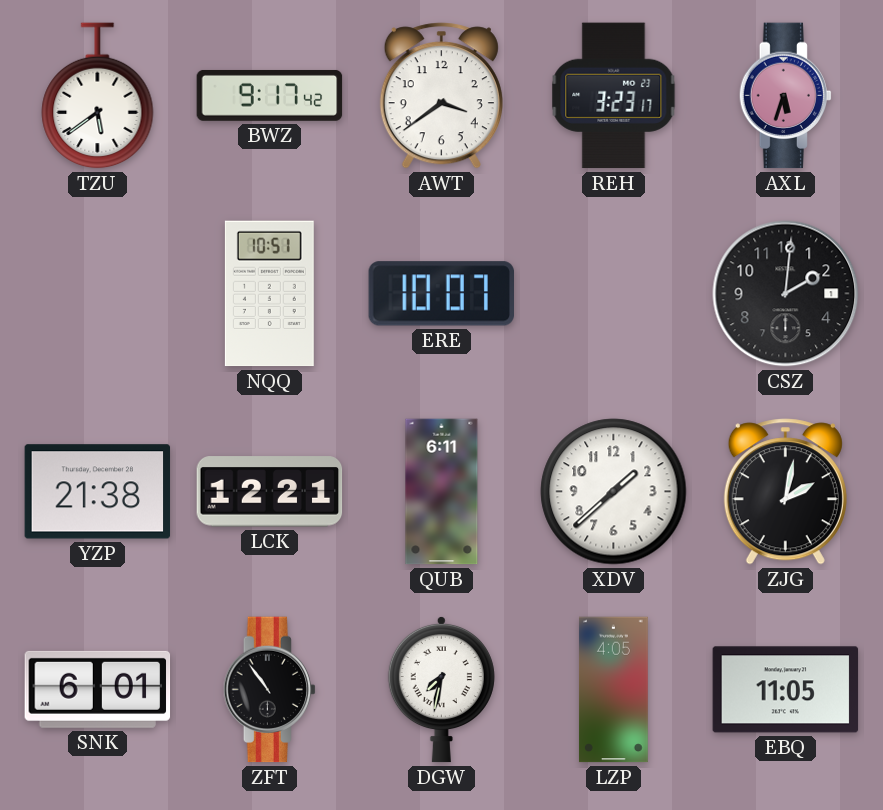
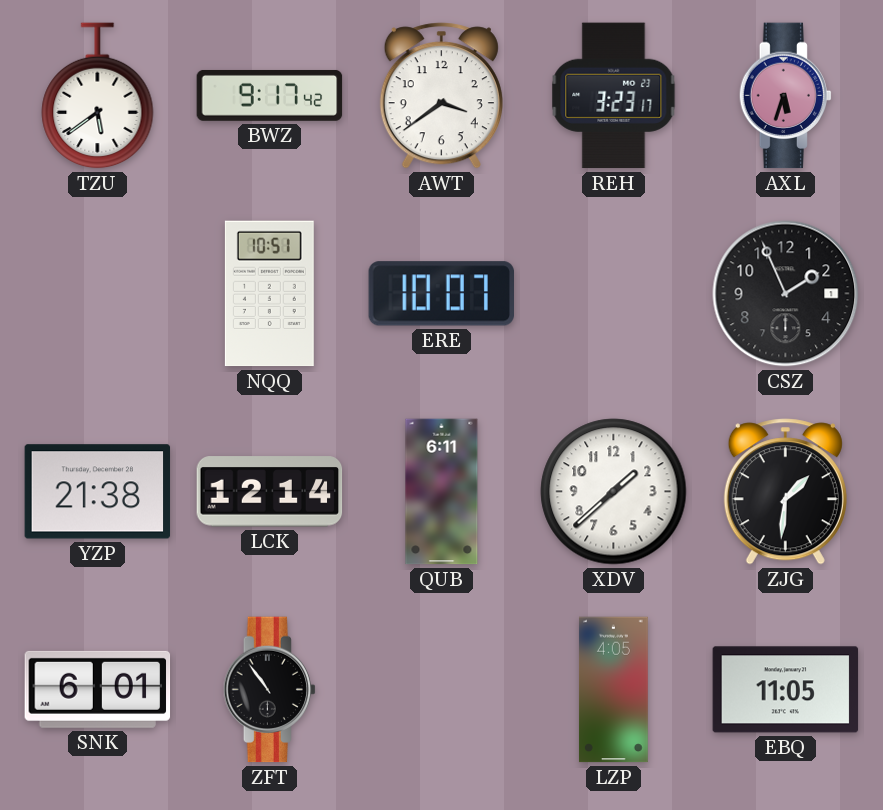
CSZ: 2:01 -> 1:56
LCK: 12:21 -> 12:14
ZJG: 2:02 -> 1:31
DGW: 7:32 -> none
